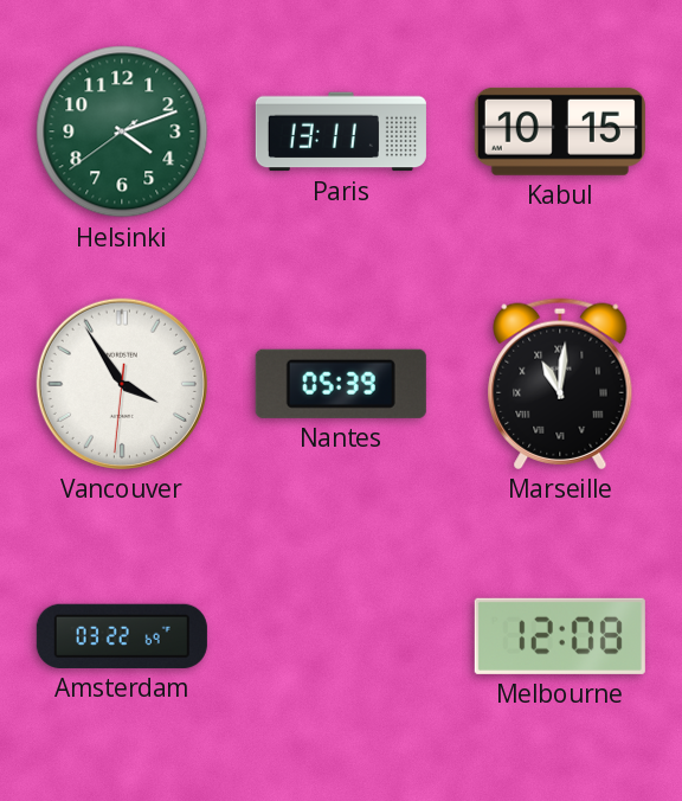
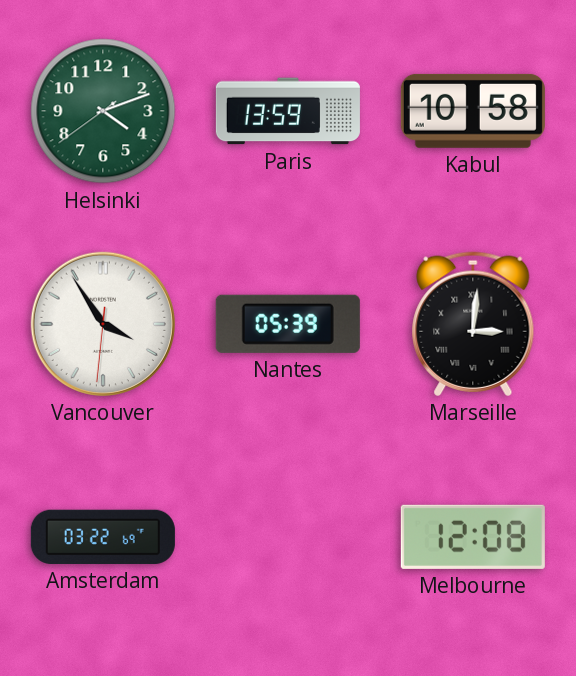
Paris: 13:11 -> 13:59
Kabul: 10:15 -> 10:58
Marseille: 11:01 -> 3:01
